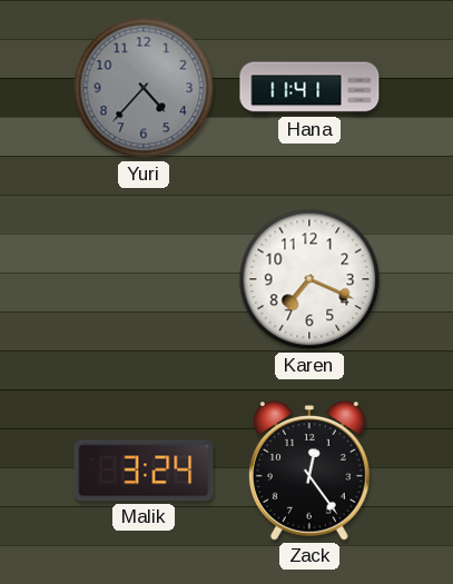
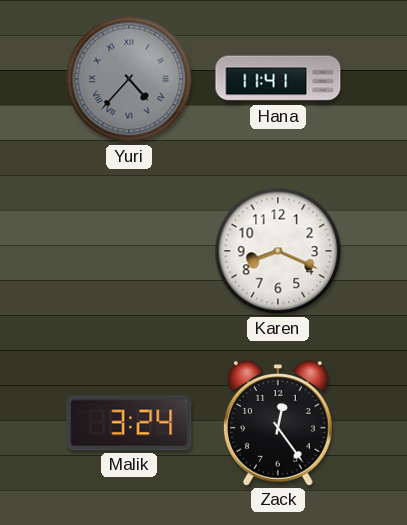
Yuri numerals: Arabic -> Roman
Karen: 7:19 -> 8:19
